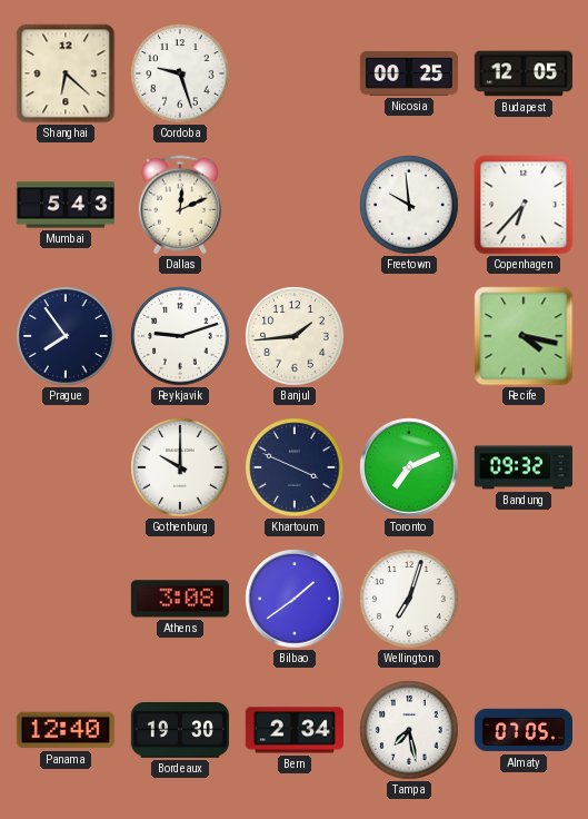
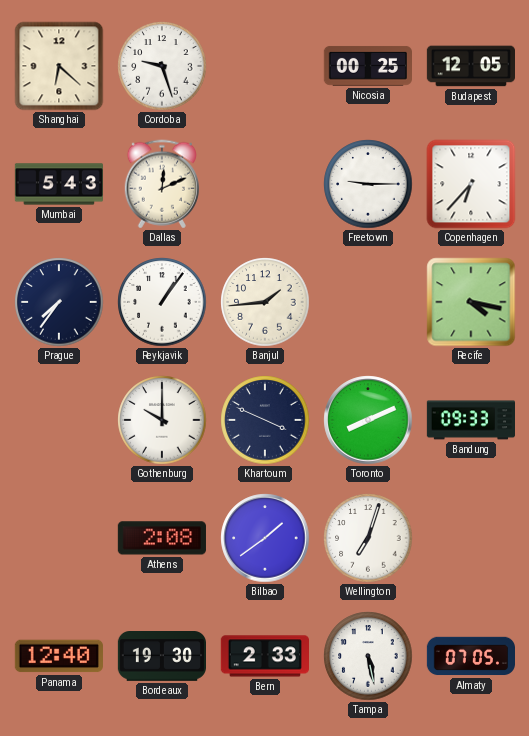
Freetown: 9:59 -> 9:15
Prague: 7:54 -> 7:36
Reykjavik: 9:12 -> 1:06
Toronto: 7:11 -> 8:11
Bandung: 09:32 -> 09:33
Athens: 3:08 -> 2:08
Bern: 2:34 -> 2:33
Tampa: 7:28 -> 5:28
